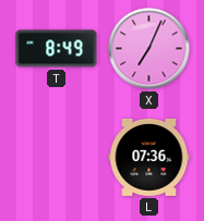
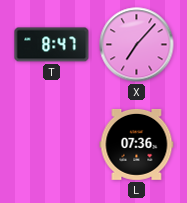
T: 8:49 -> 8:47
X: 7:04 -> 7:07
